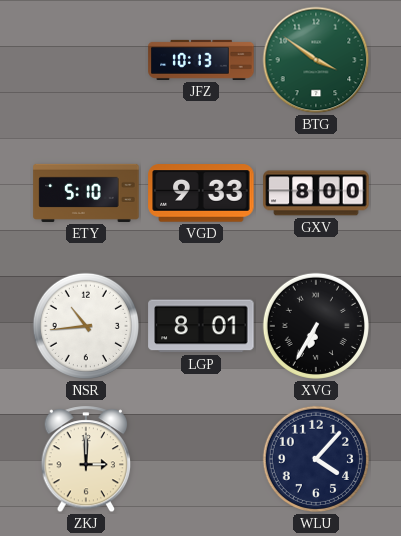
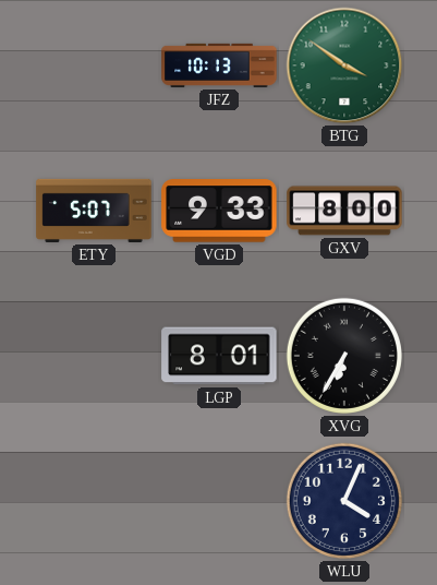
ETY: 5:10 -> 5:07
NSR: 10:44 -> none
ZKJ: 3:00 -> none
WLU: 4:07 -> 4:04
